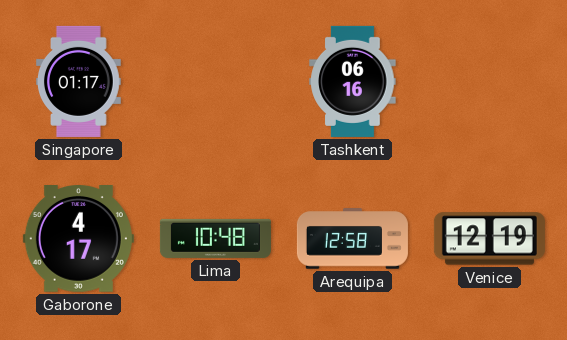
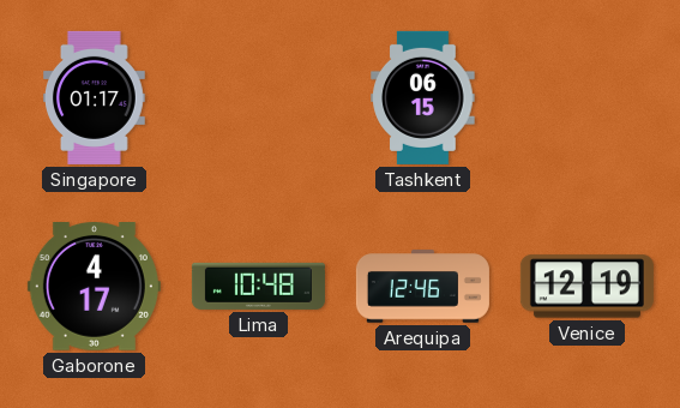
Tashkent: 06:16 -> 06:15
Arequipa: 12:58 -> 12:46
